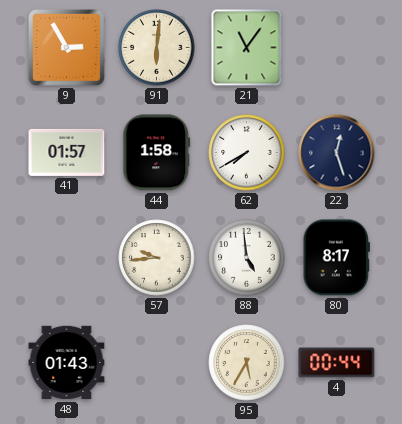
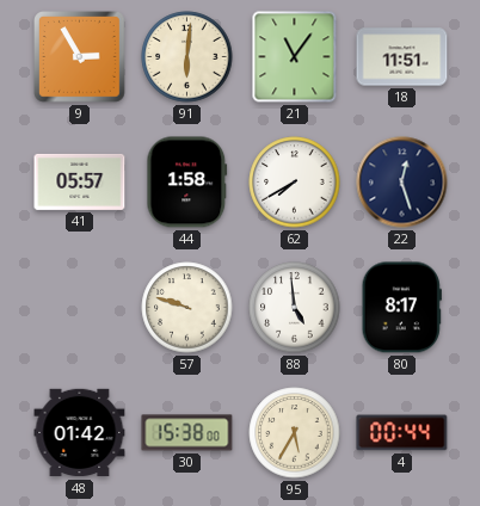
18: none -> 11:51
41: 01:57 -> 05:57
57: 9:44 -> 9:48
48: 01:43 -> 01:42
30: none -> 15:38
